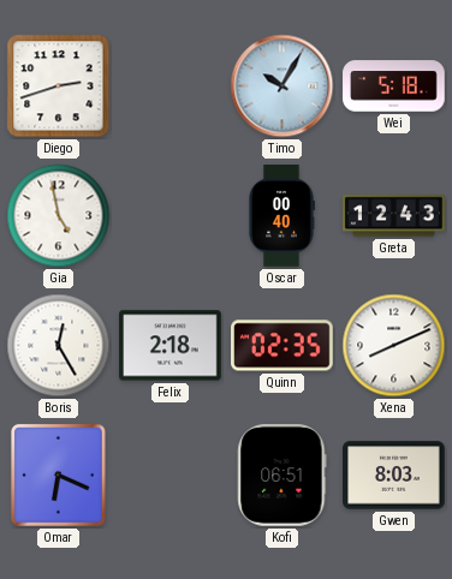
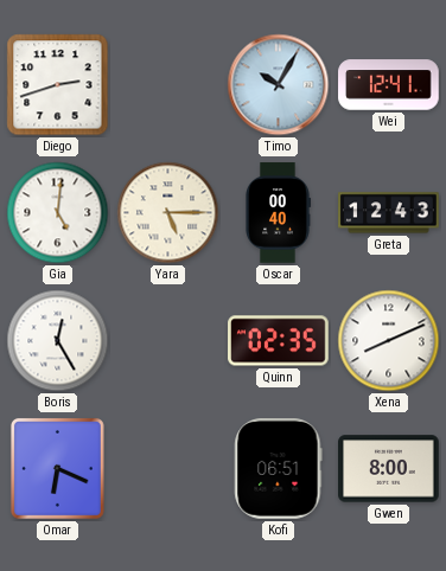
Wei: 5:18 -> 12:41
Gia: 4:58 -> 5:01
Yara: none -> 5:15
Felix: 2:18 -> none
Gwen: 8:03 -> 8:00
